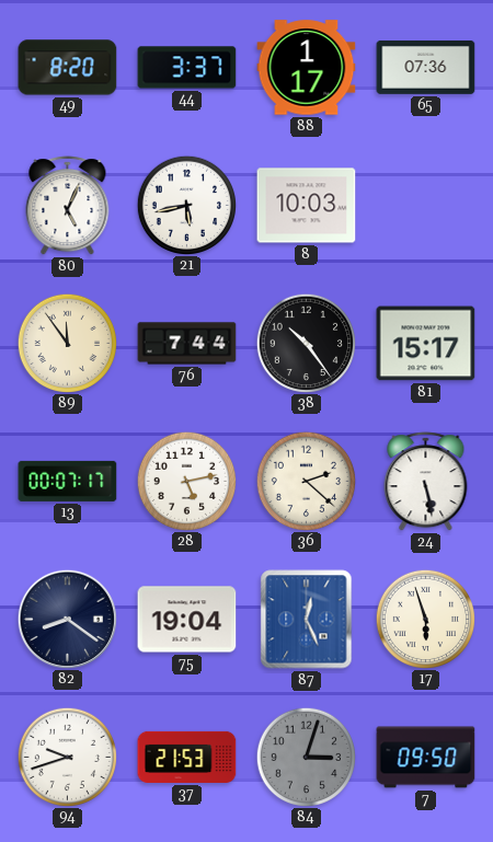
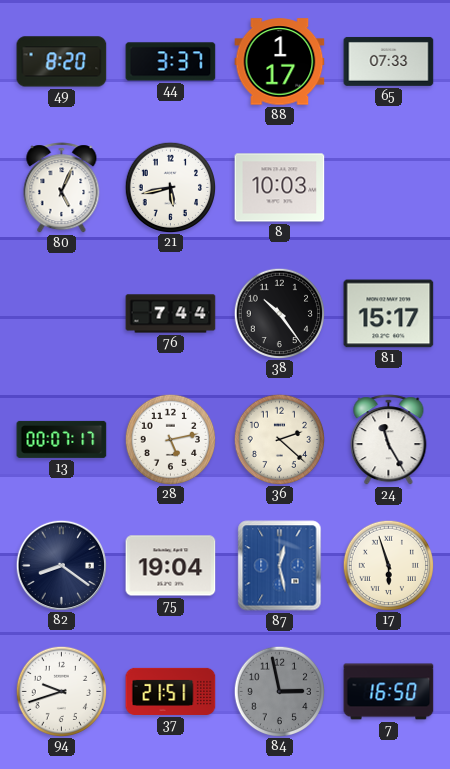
65: 07:36 -> 07:33
89: 11:54 -> none
24: 5:28 -> 11:25
87: 12:26 -> 12:28
37: 21:53 -> 21:51
84: 3:03 -> 2:58
7: 09:50 -> 16:50
